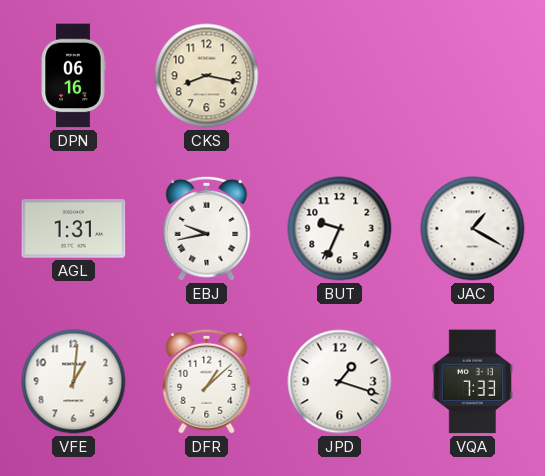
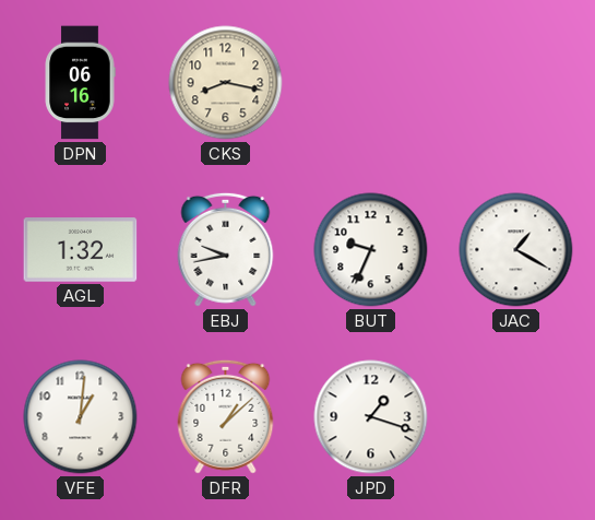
AGL: 1:31 -> 1:32
VQA: 7:33 -> none
